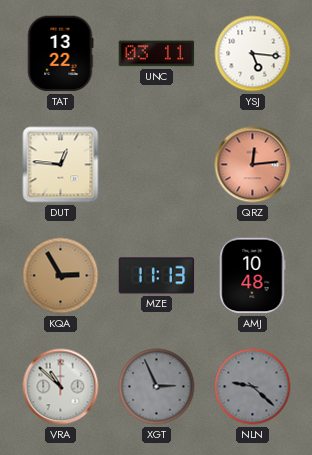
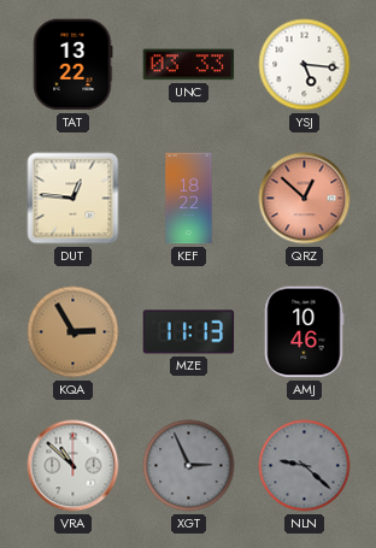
UNC: 03:11 -> 03:33
KEF: none -> 18:22
QRZ: 12:14 -> 12:52
AMJ: 10:48 -> 10:46
